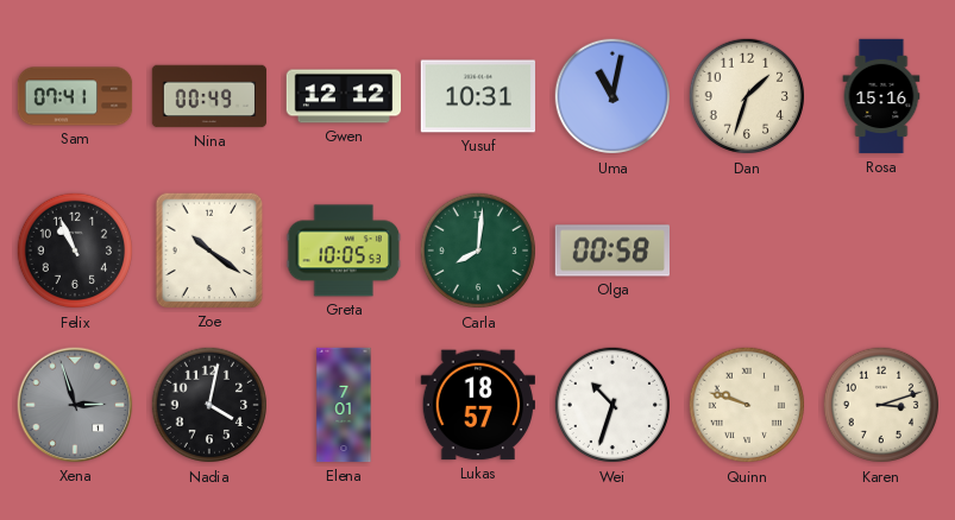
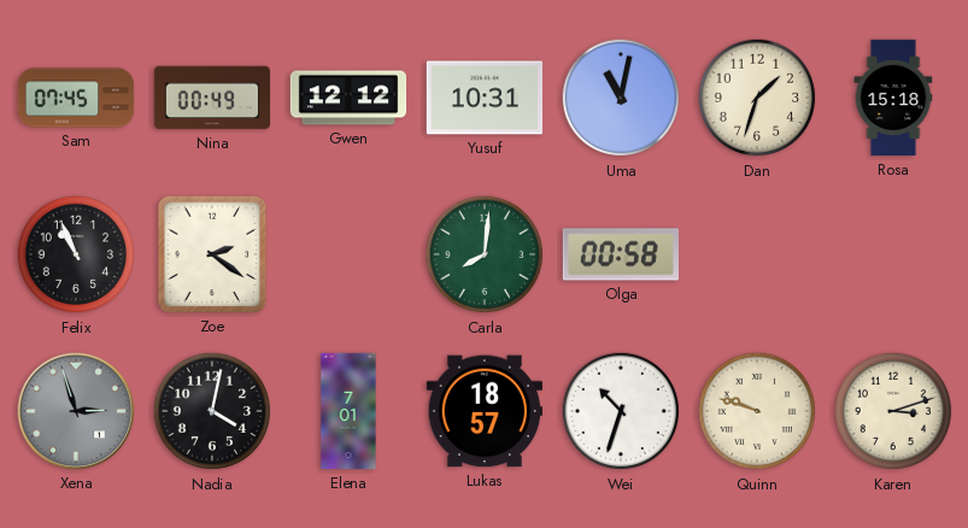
Sam: 07:41 -> 07:45
Rosa: 15:16 -> 15:18
Zoe: 10:21 -> 2:21
Greta: 10:05 -> none
